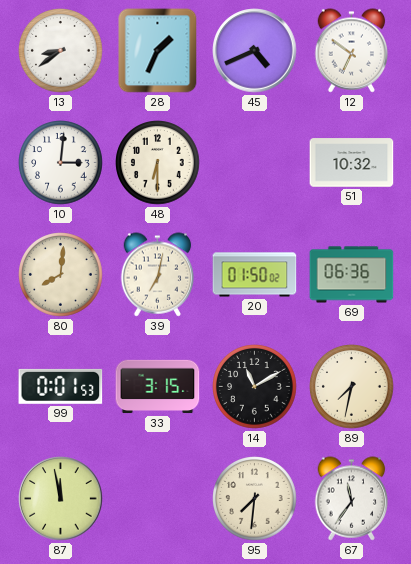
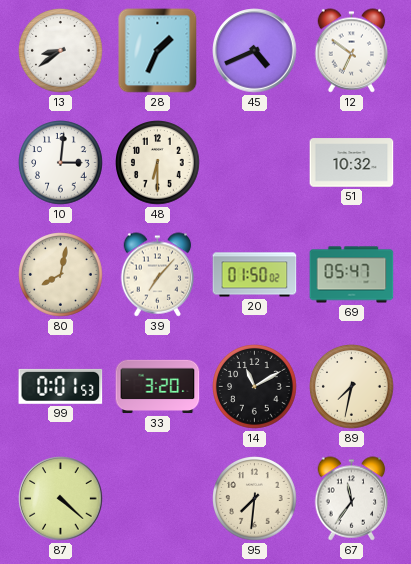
80: 8:01 -> 8:02
39: 7:02 -> 7:07
69: 06:36 -> 05:47
33: 3:15 -> 3:20
87: 11:58 -> 4:22
